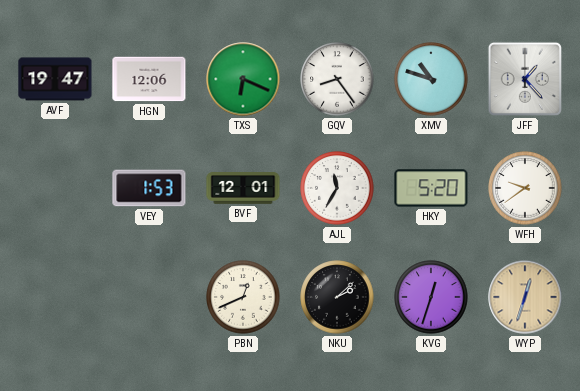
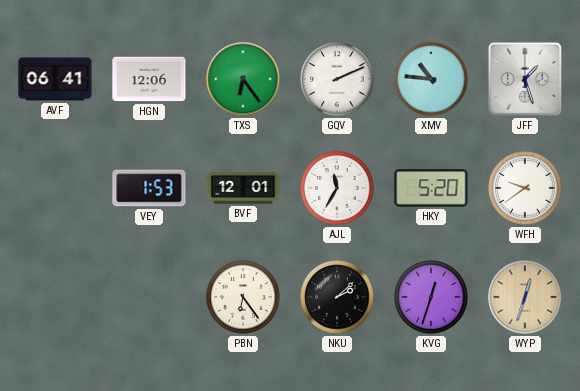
AVF: 19:47 -> 06:41
TXS: 6:19 -> 6:24
GQV: 8:24 -> 2:11
XMV: 10:48 -> 10:46
JFF: 1:23 -> 1:27
PBN: 12:41 -> 6:24
